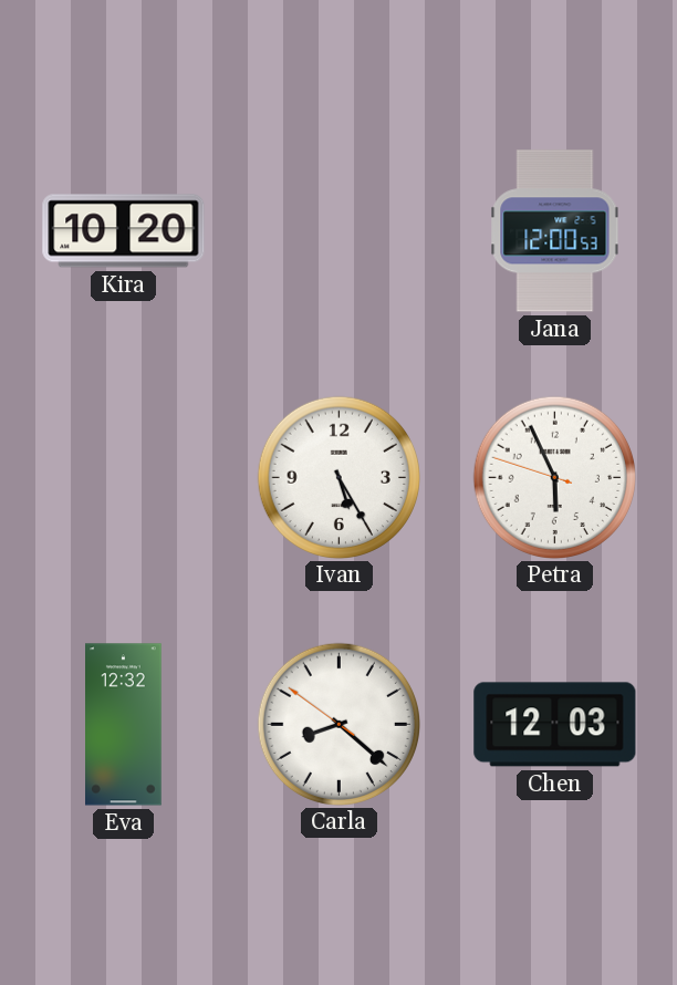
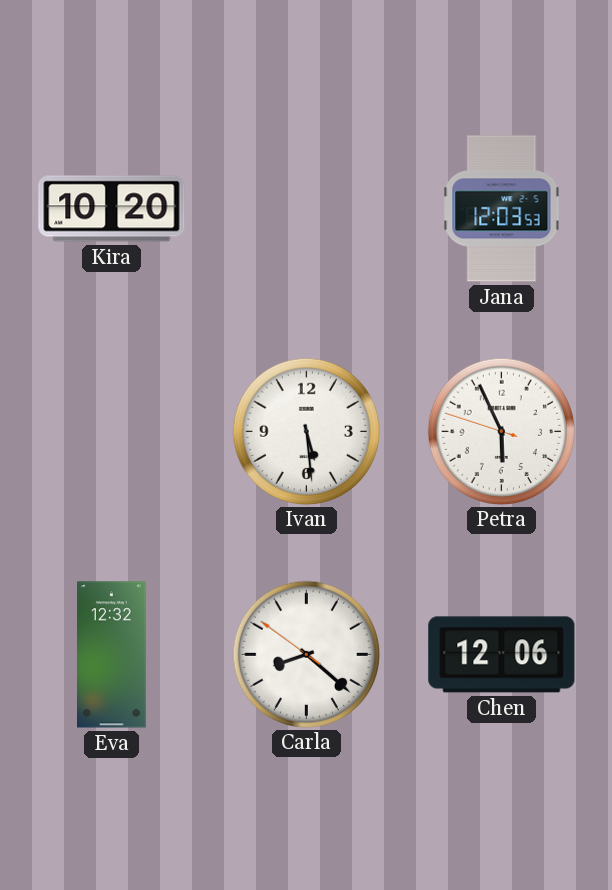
Jana: 12:00 -> 12:03
Ivan: 5:25 -> 5:29
Chen: 12:03 -> 12:06
